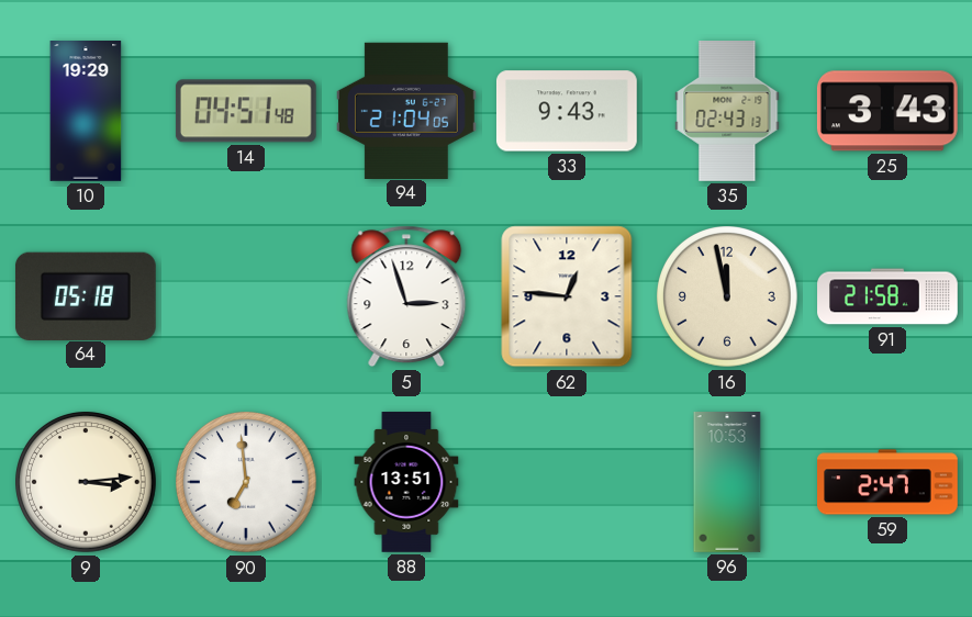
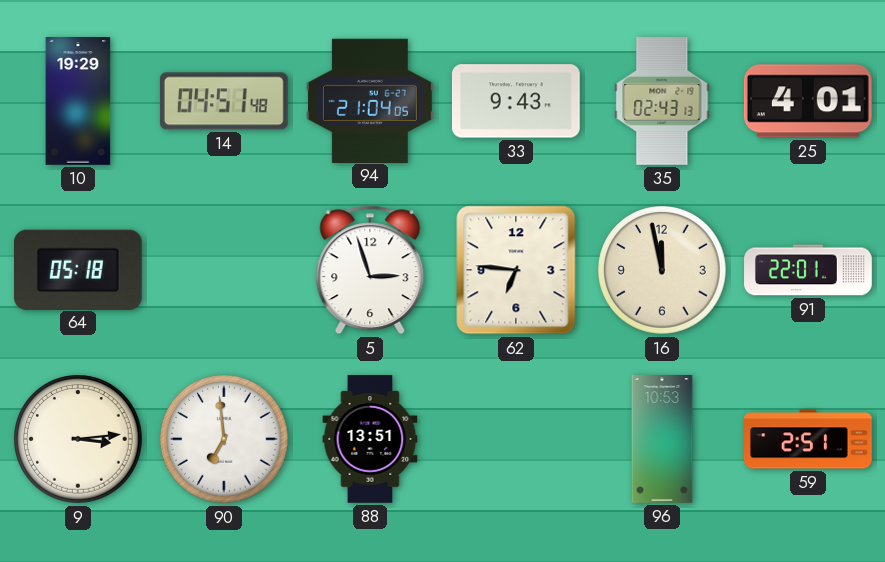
25: 3:43 -> 4:01
62: 12:46 -> 6:46
91: 21:58 -> 22:01
59: 2:47 -> 2:51
